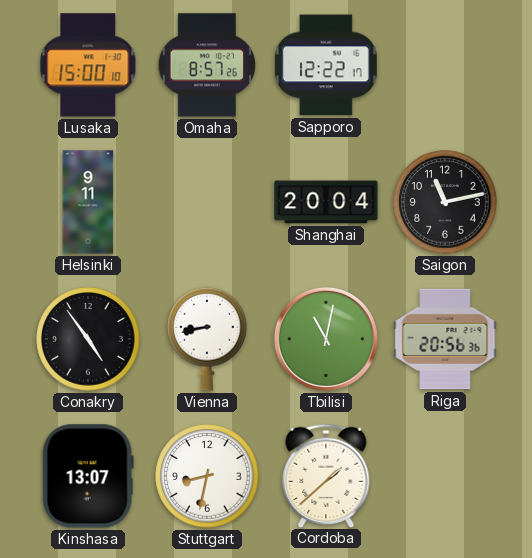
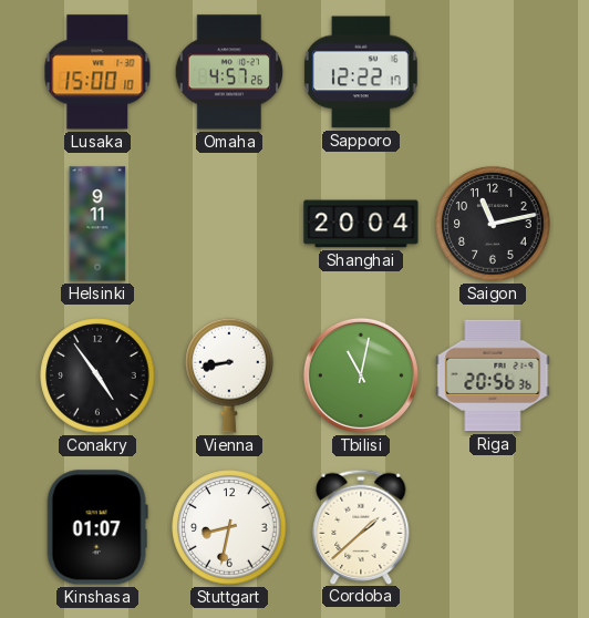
Omaha: 8:57 -> 4:57
Kinshasa: 13:07 -> 01:07
